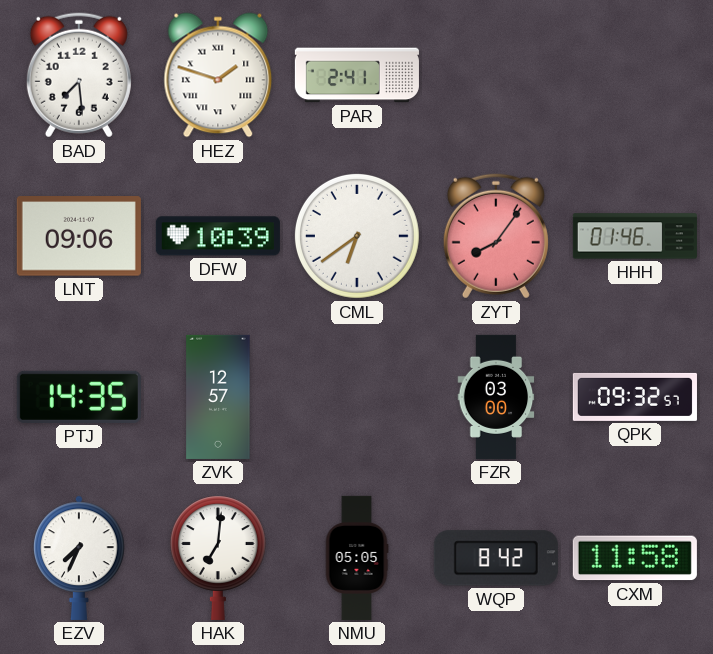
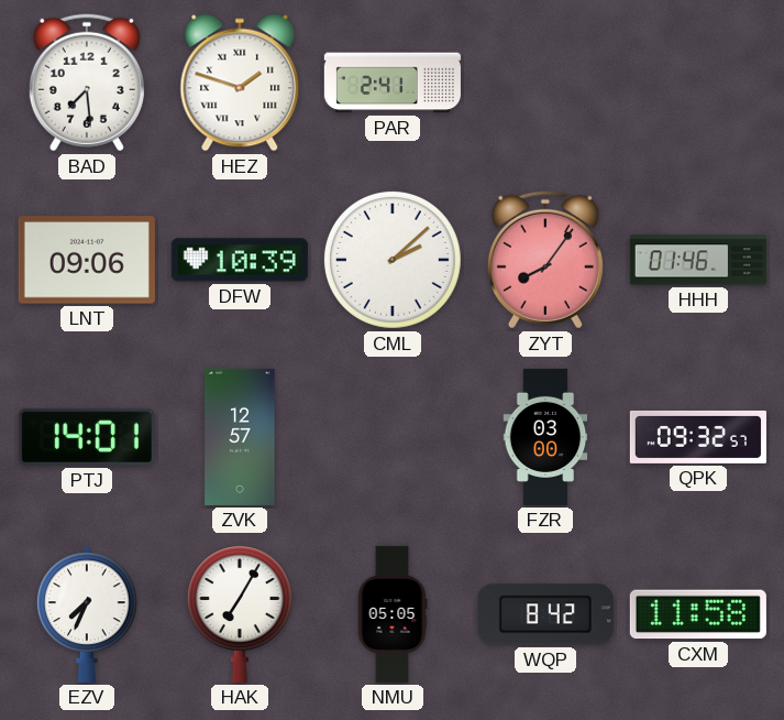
CML: 6:39 -> 2:08
PTJ: 14:35 -> 14:01
HAK: 7:01 -> 7:05
